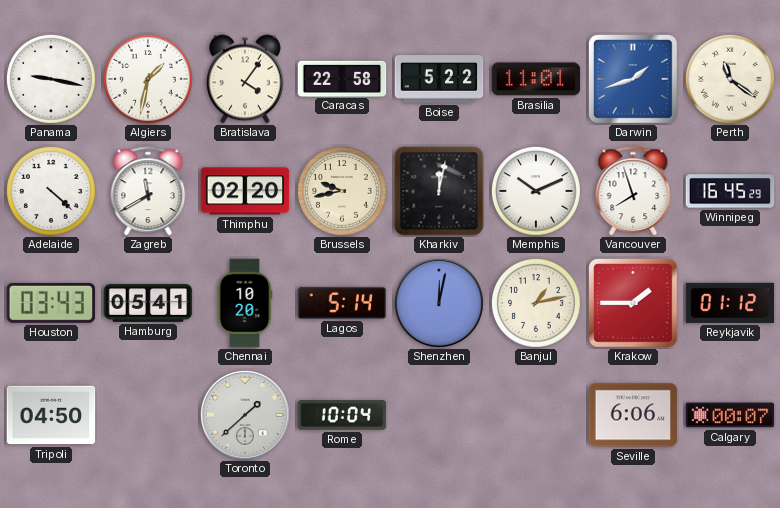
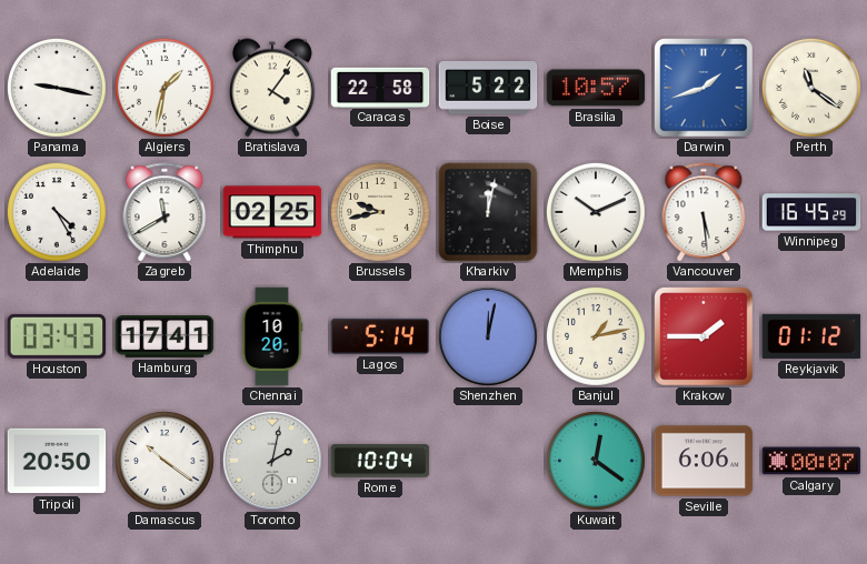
Brasilia: 11:01 -> 10:57
Adelaide: 4:22 -> 4:25
Thimphu: 02:20 -> 02:25
Vancouver: 7:57 -> 5:29
Hamburg: 05:41 -> 17:41
Tripoli: 04:50 -> 20:50
Damascus: none -> 10:21
Toronto: 1:38 -> 2:02
Kuwait: none -> 12:21
